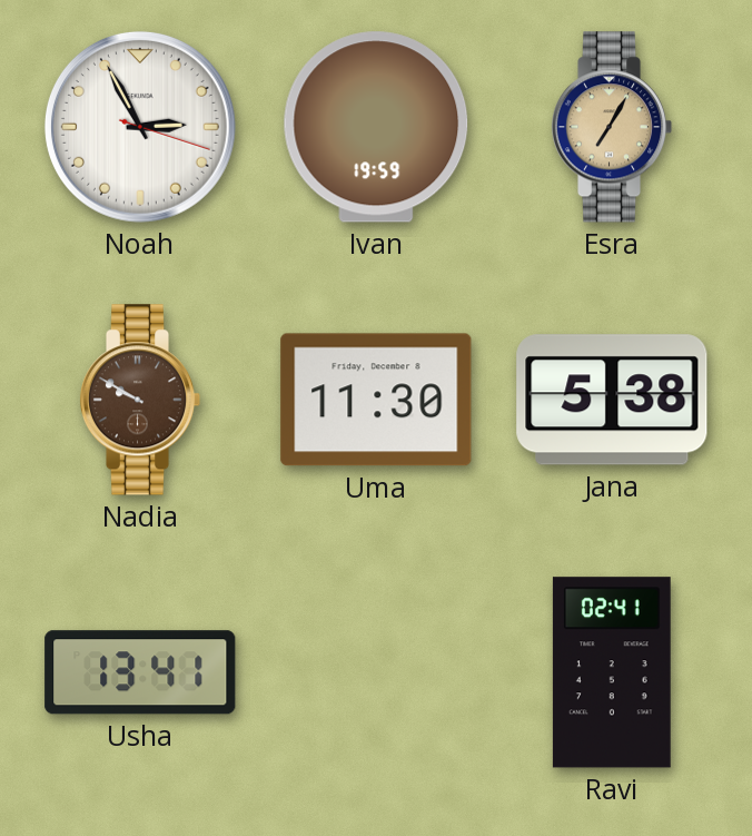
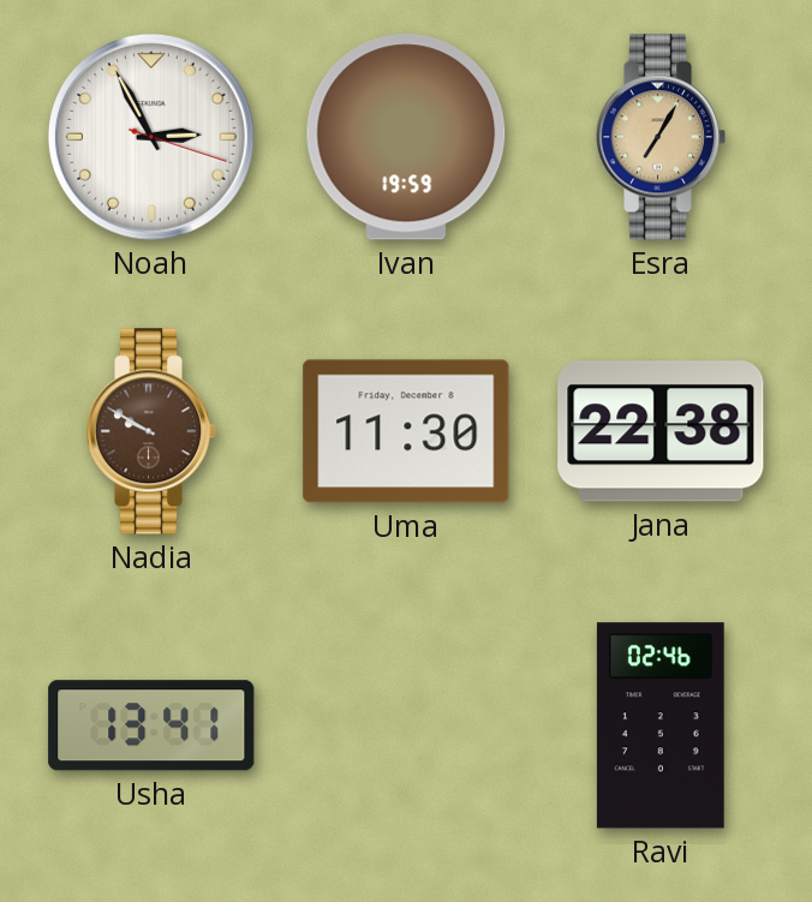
Jana: 5:38 -> 22:38
Ravi: 02:41 -> 02:46
